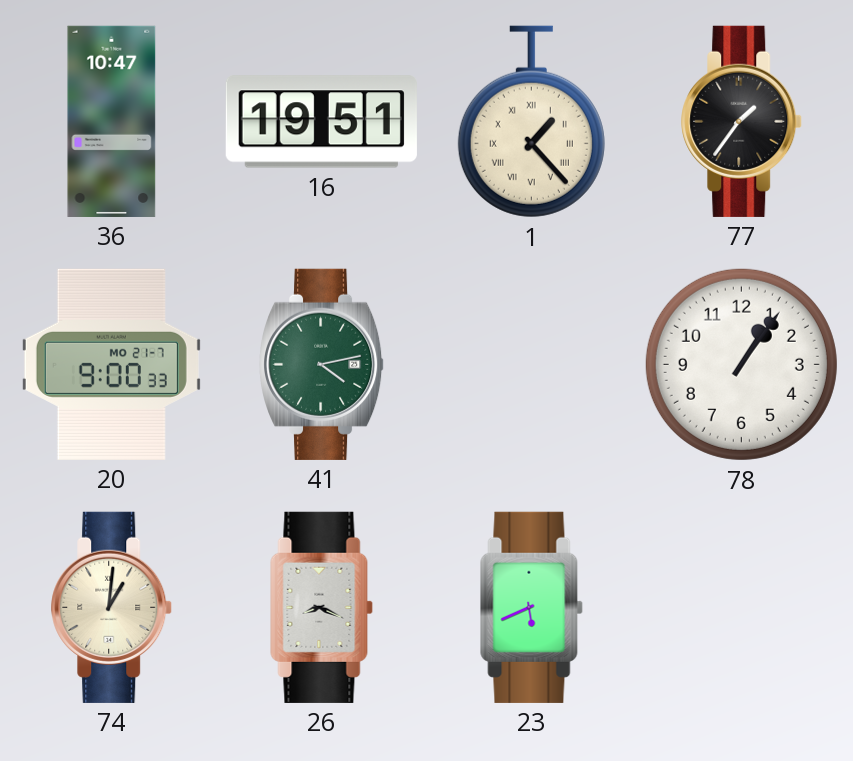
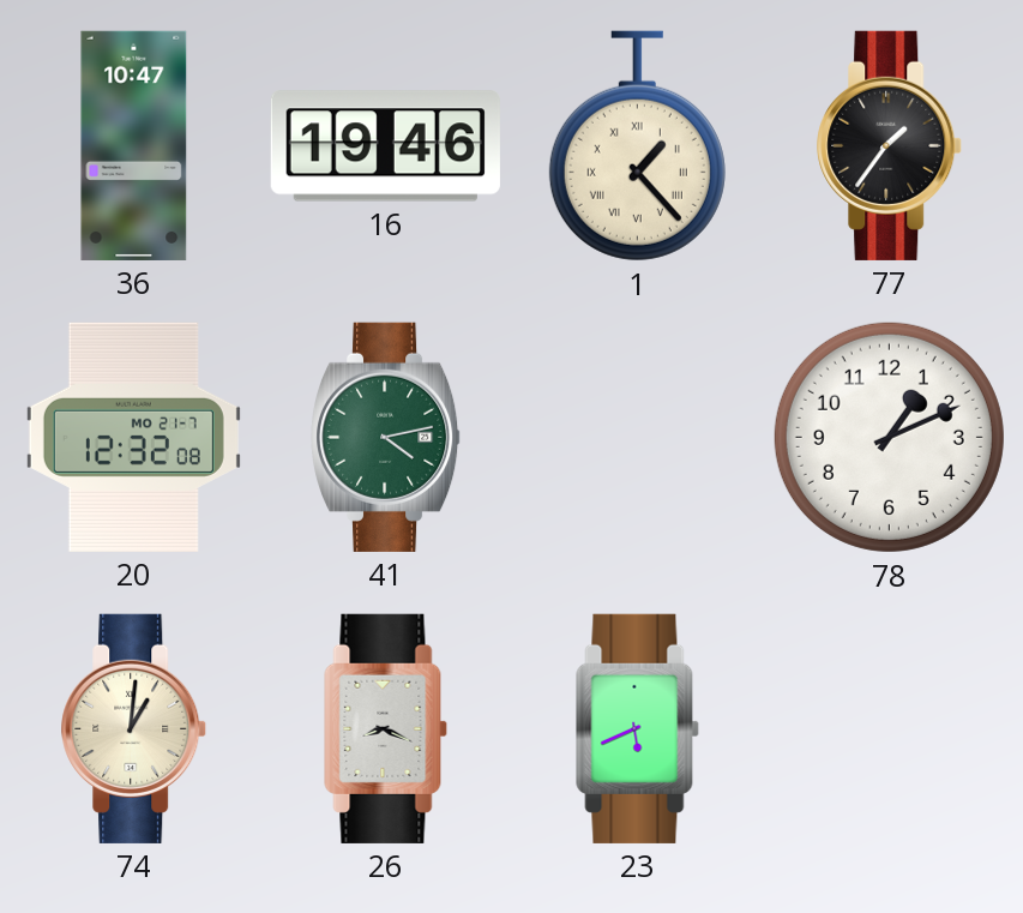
16: 19:51 -> 19:46
20: 9:00 -> 12:32
78: 1:06 -> 1:11
